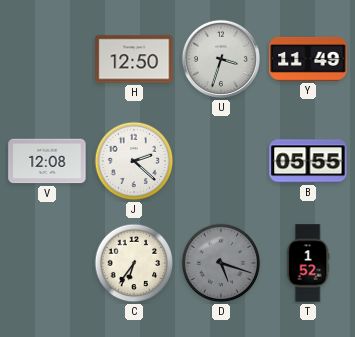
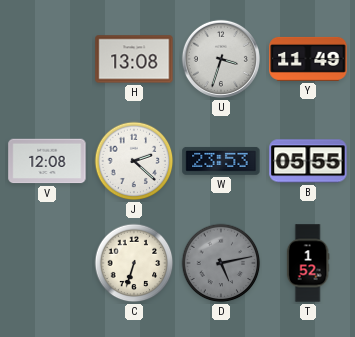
H: 12:50 -> 13:08
W: none -> 23:53
C: 6:36 -> 6:33
D: 5:18 -> 5:13
